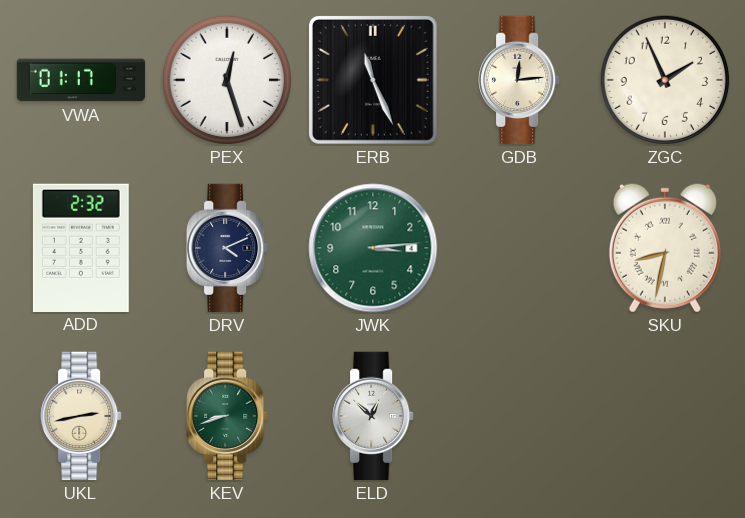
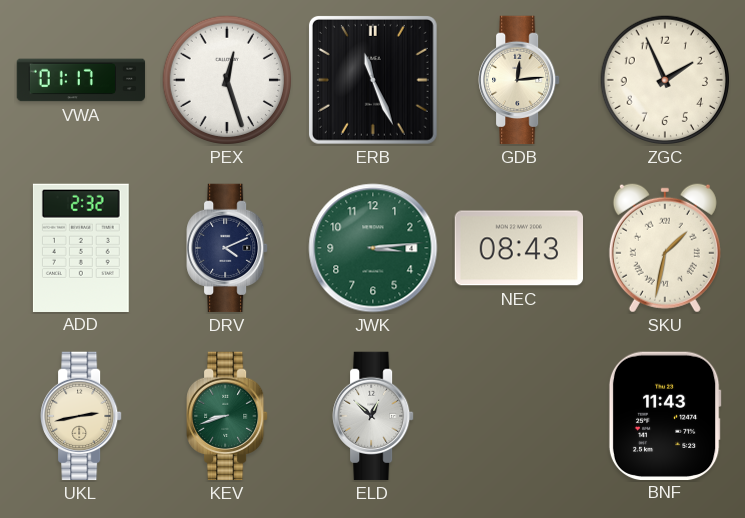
NEC: none -> 08:43
SKU: 8:32 -> 1:32
BNF: none -> 11:43
